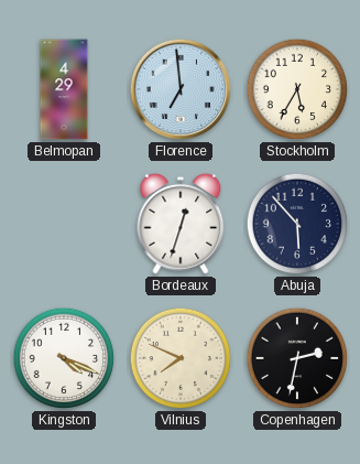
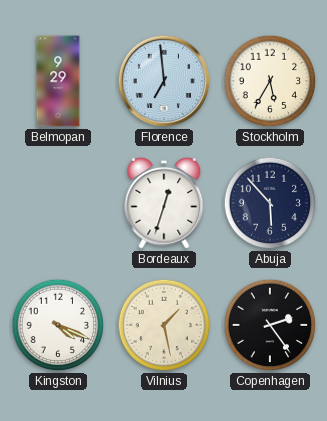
Belmopan: 4:29 -> 9:29
Vilnius: 7:49 -> 1:28
Copenhagen: 2:32 -> 2:24
